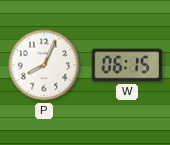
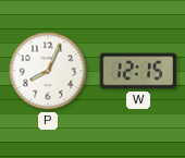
W: 06:15 -> 12:15
